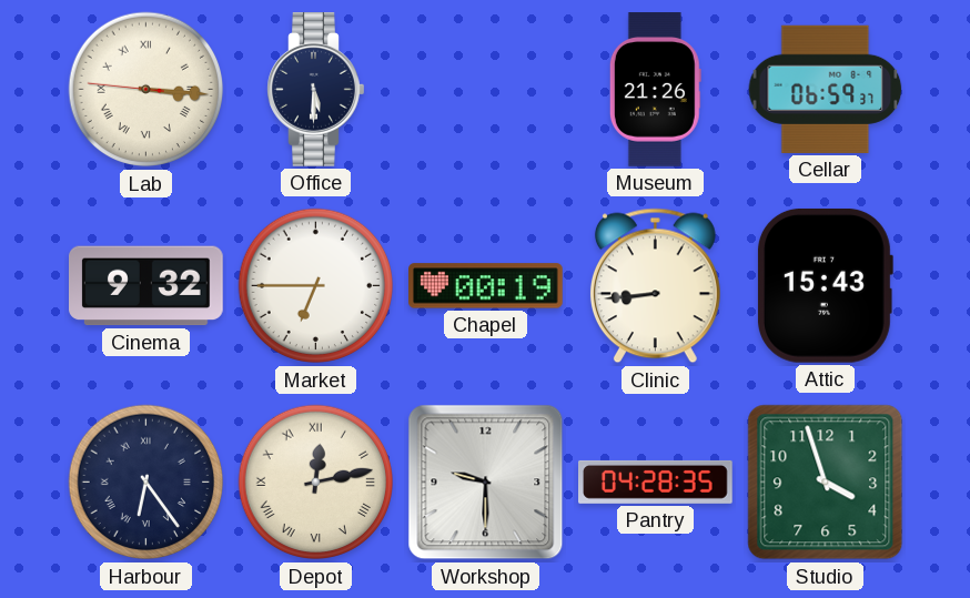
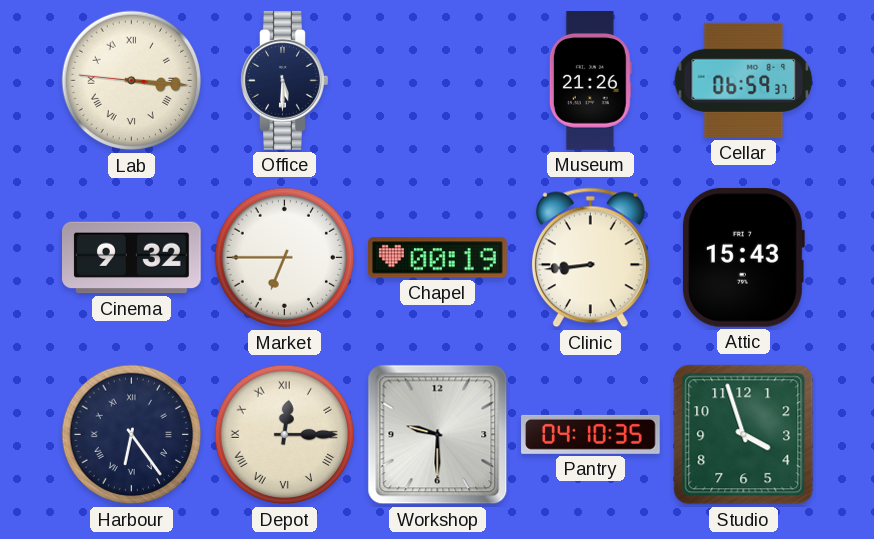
Depot: 12:13 -> 12:15
Pantry: 04:28 -> 04:10
